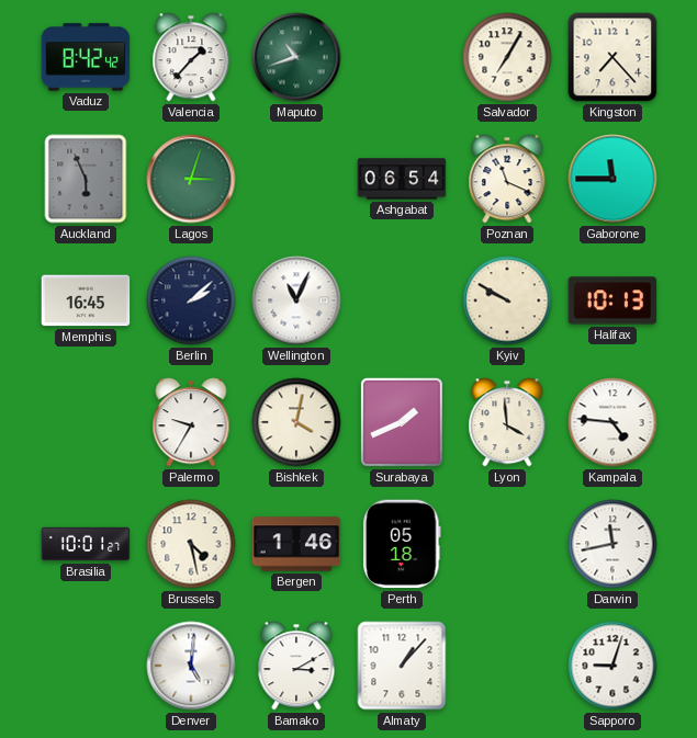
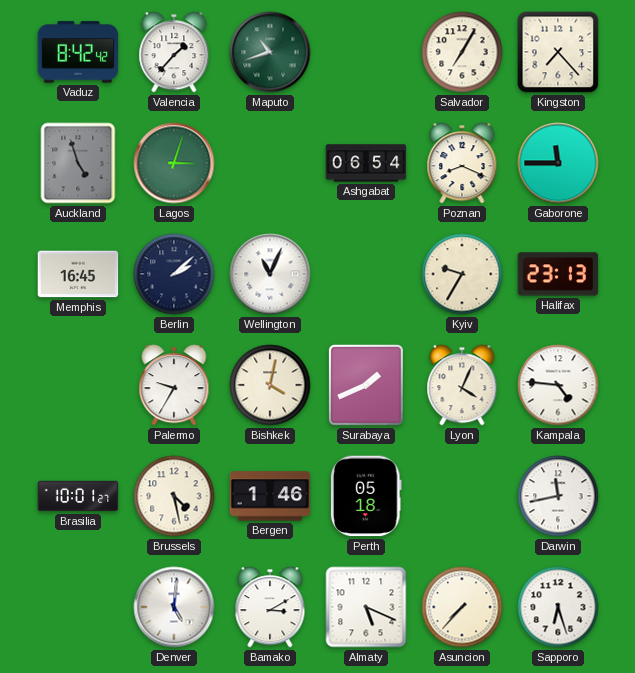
Auckland: 5:56 -> 4:57
Poznan: 11:19 -> 8:19
Kyiv: 9:50 -> 9:35
Halifax: 10:13 -> 23:13
Lyon: 3:59 -> 4:04
Almaty: 1:07 -> 5:19
Asuncion: none -> 7:37
Sapporo: 9:03 -> 6:27
